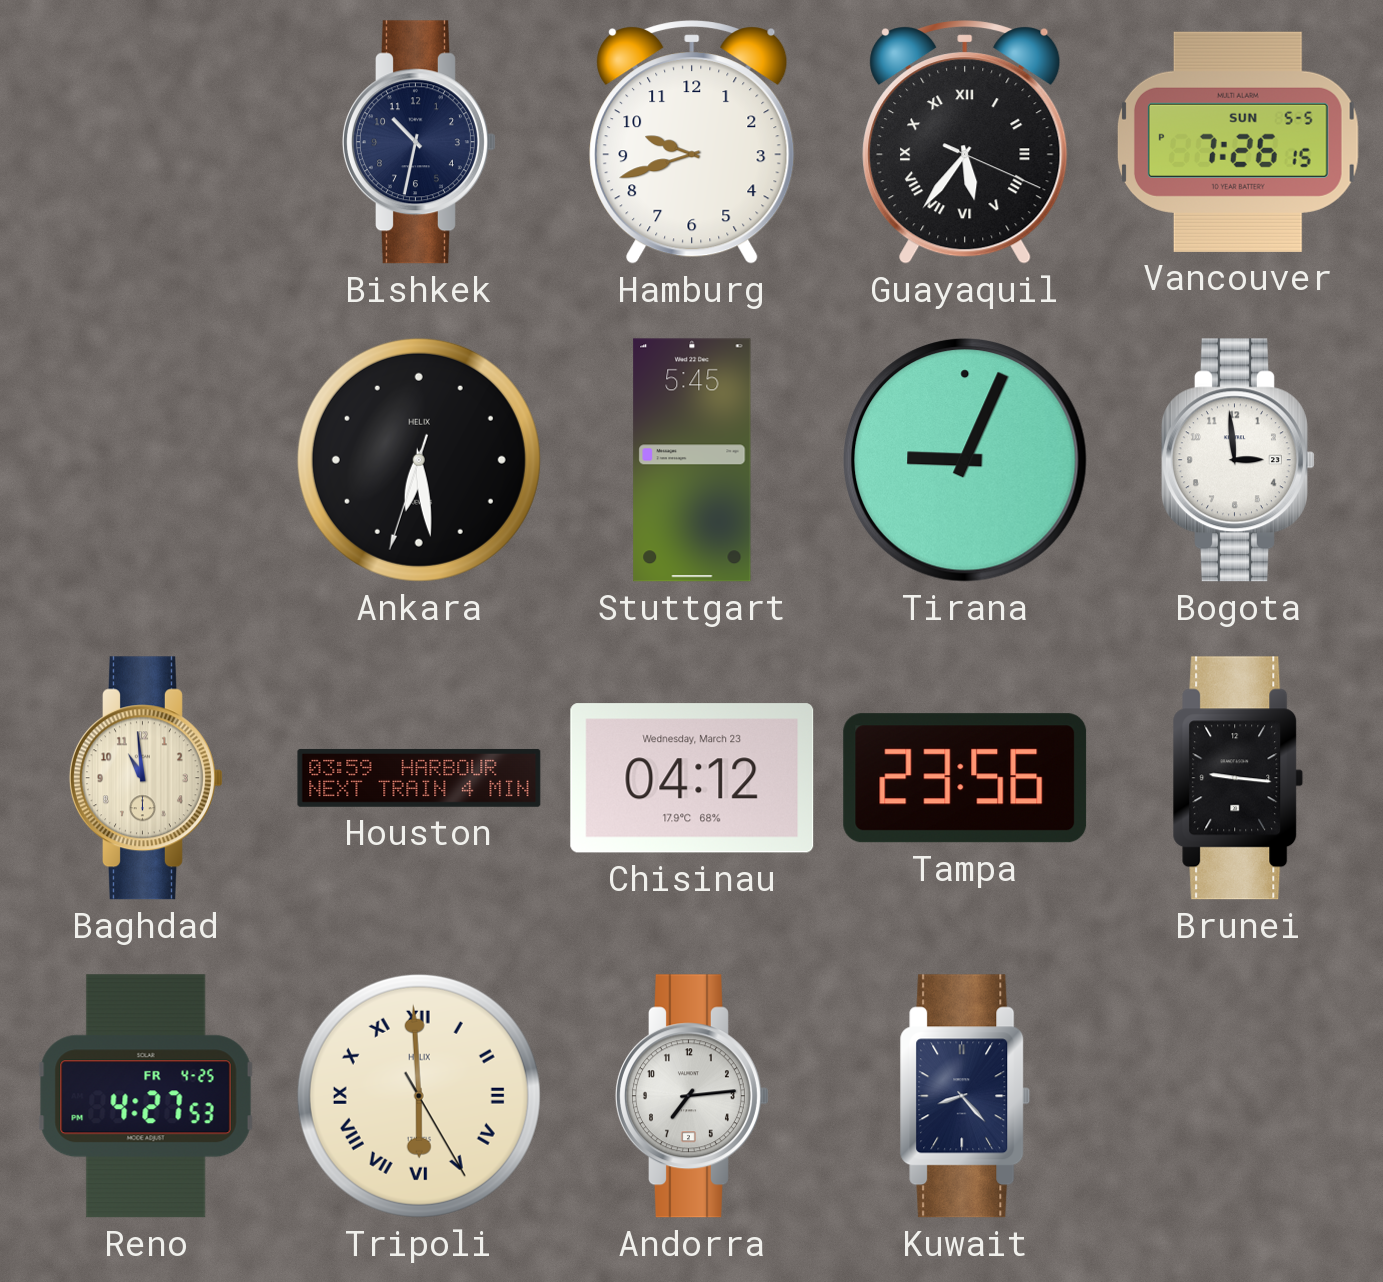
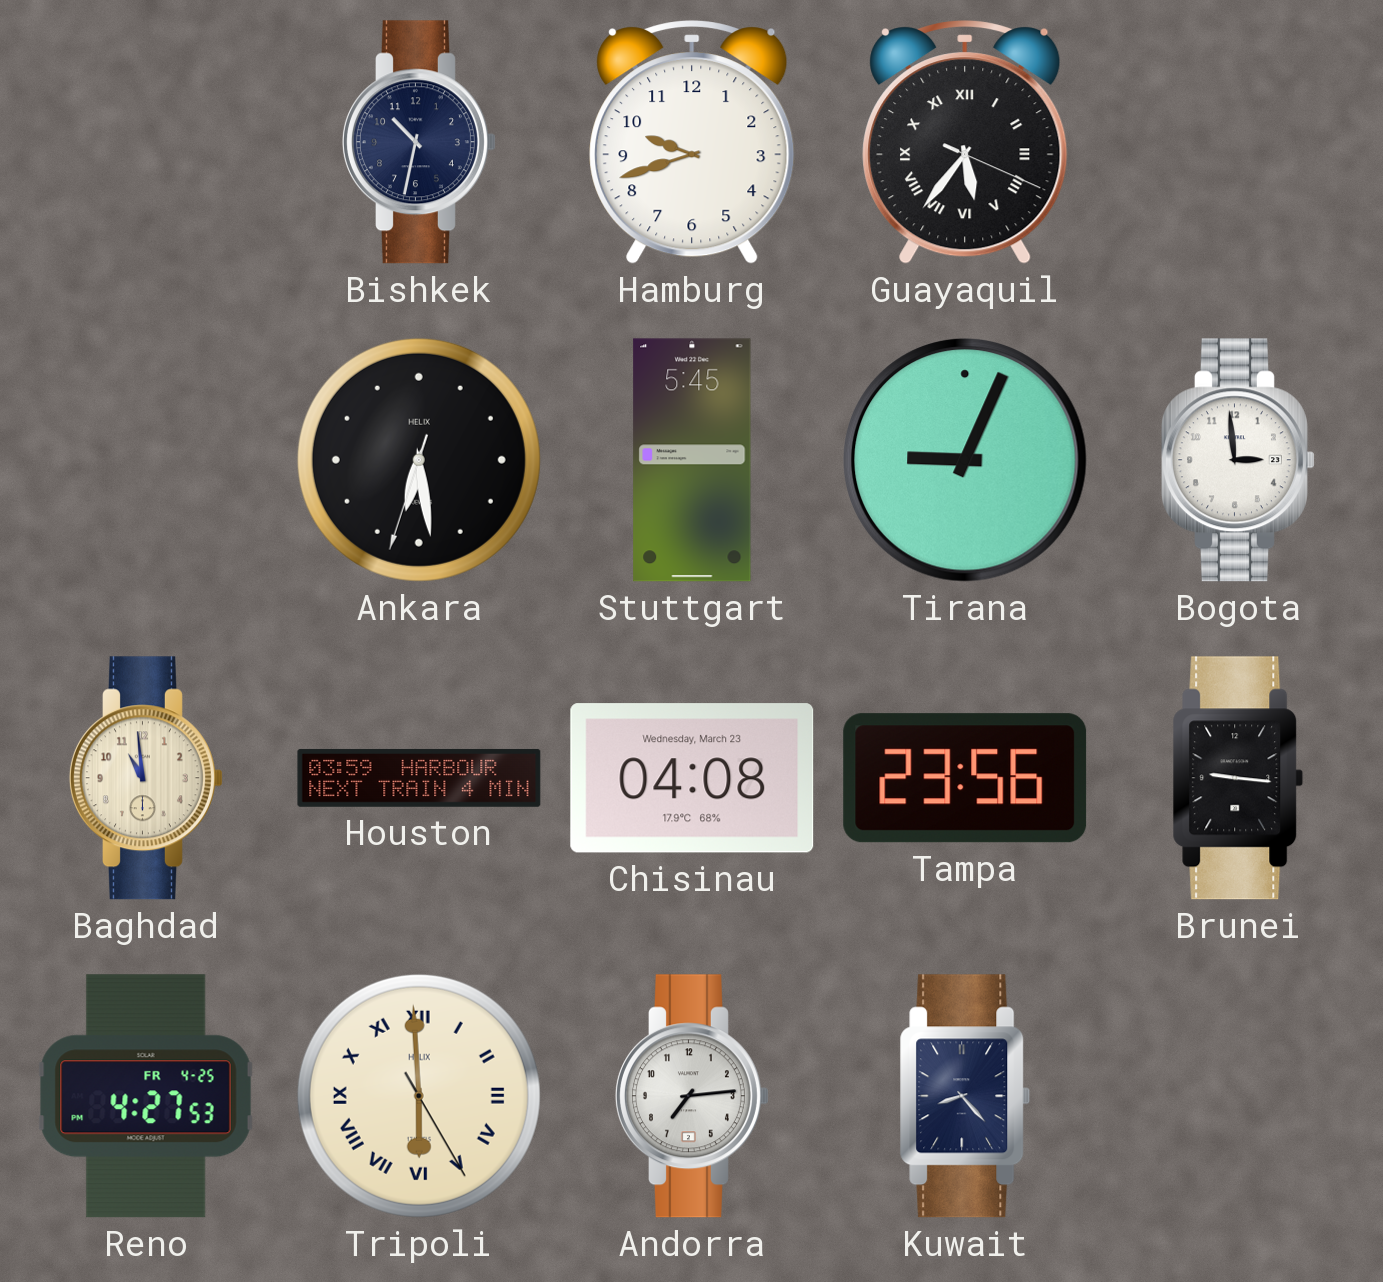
Vancouver: 7:26 -> none
Chisinau: 04:12 -> 04:08
